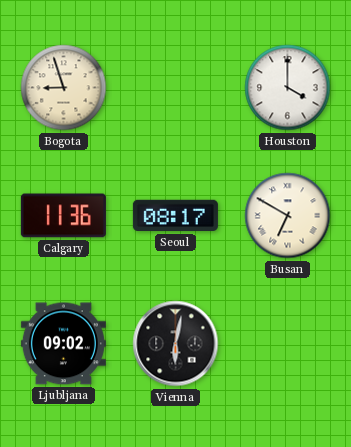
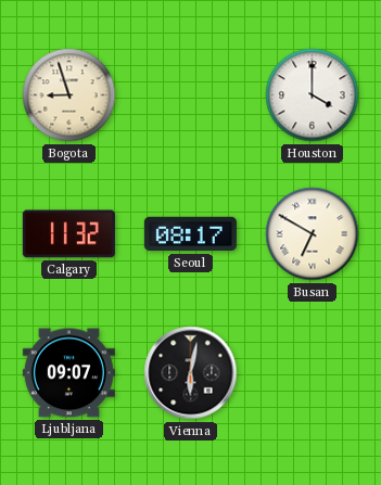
Calgary: 11:36 -> 11:32
Ljubljana: 09:02 -> 09:07
